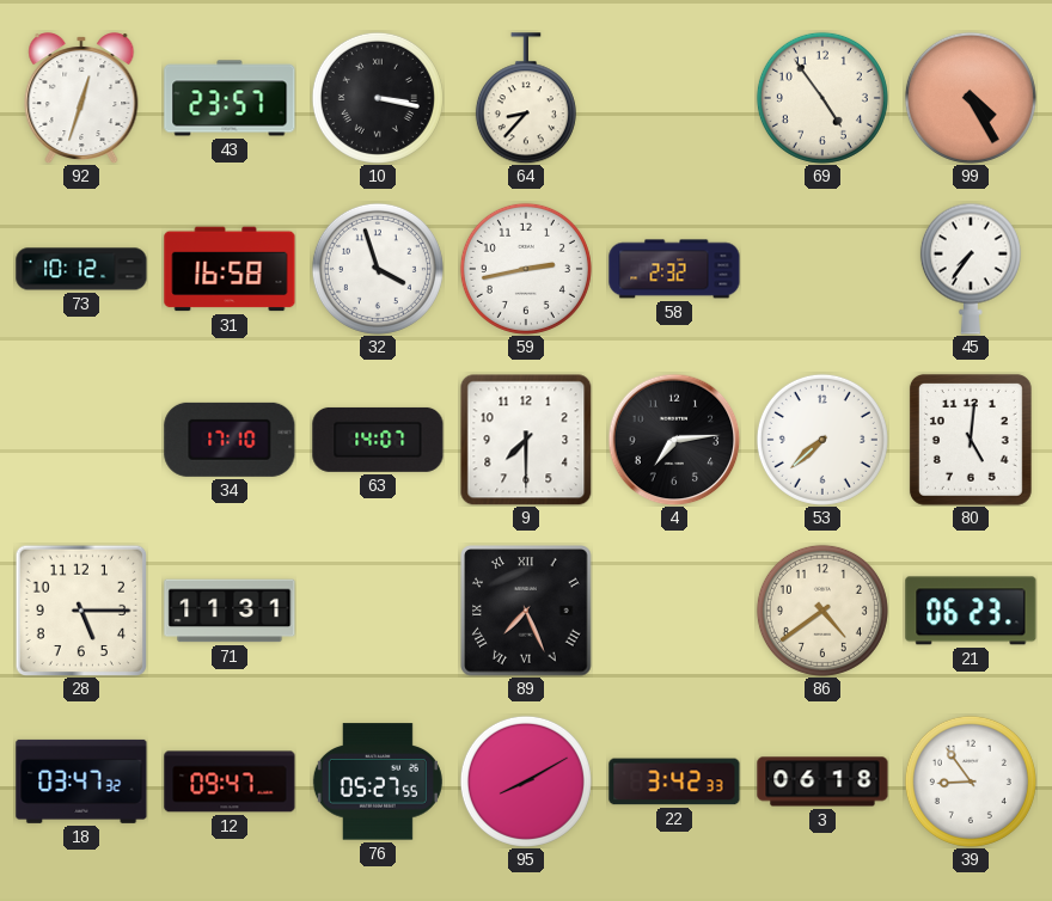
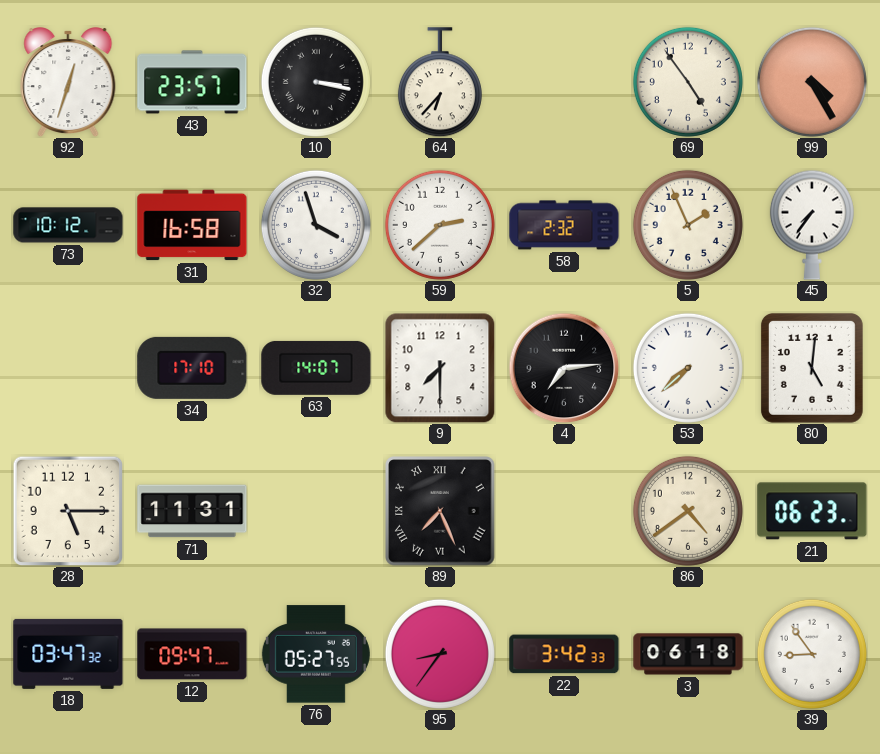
64: 8:37 -> 6:37
59: 2:43 -> 2:38
5: none -> 1:56
95: 8:10 -> 8:36
